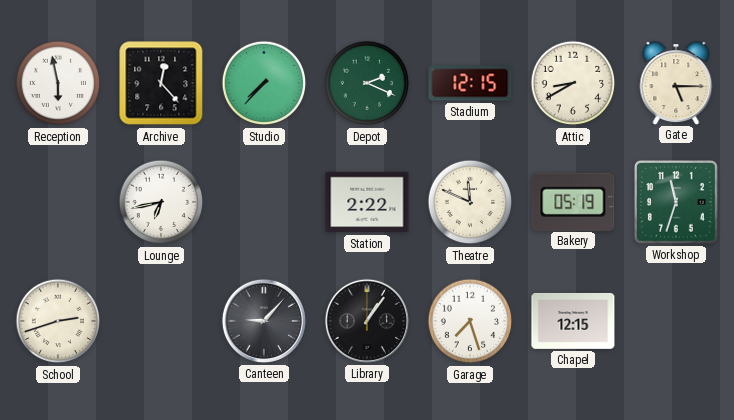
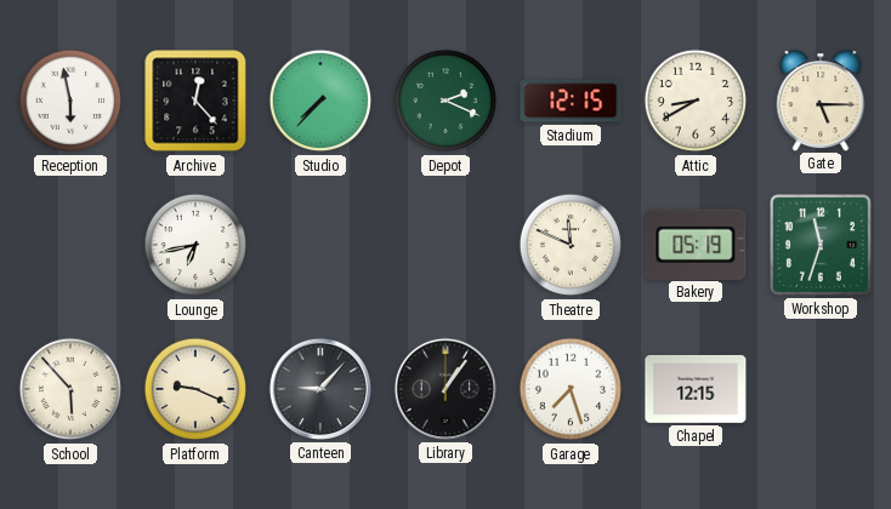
Station: 2:22 -> none
School: 2:42 -> 5:53
Platform: none -> 9:19
